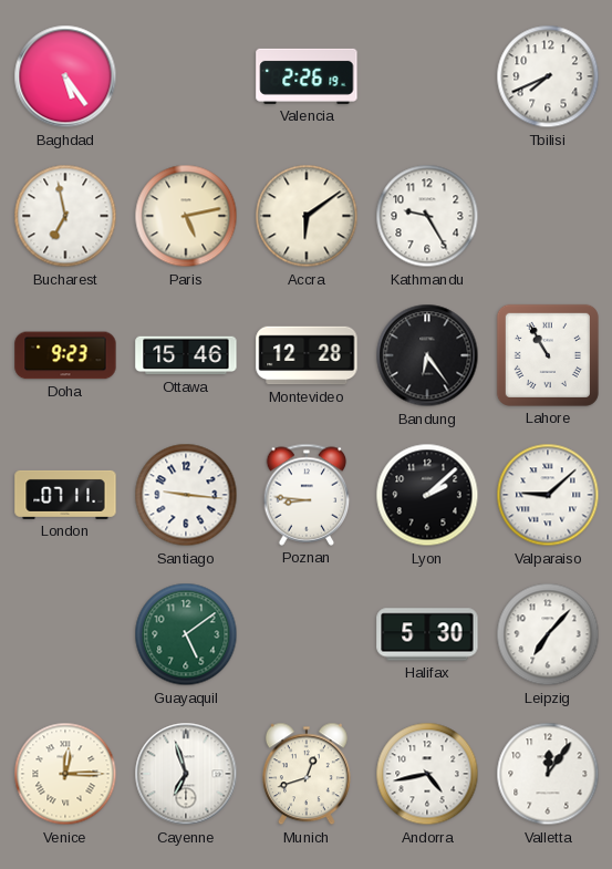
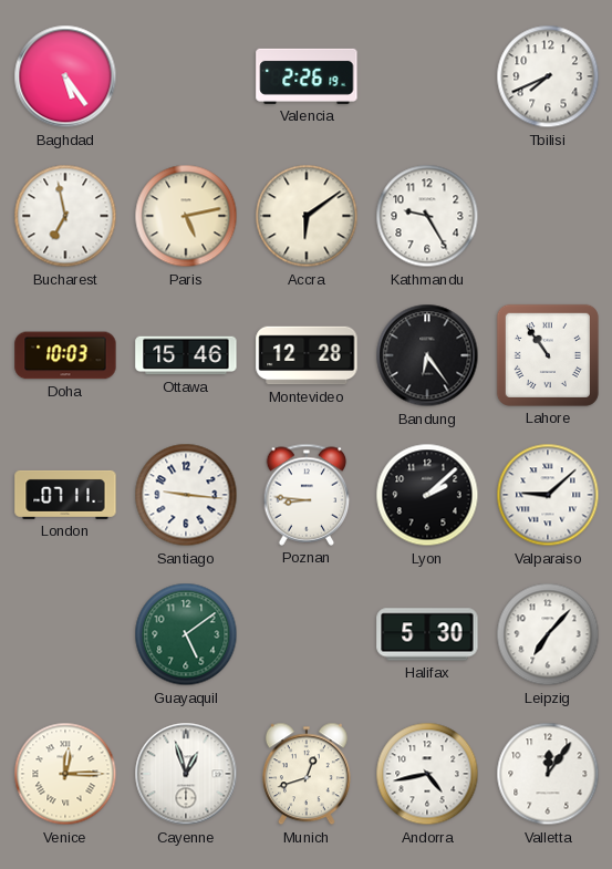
Doha: 9:23 -> 10:03
Lahore: 10:55 -> 10:54
Cayenne: 6:57 -> 12:57
